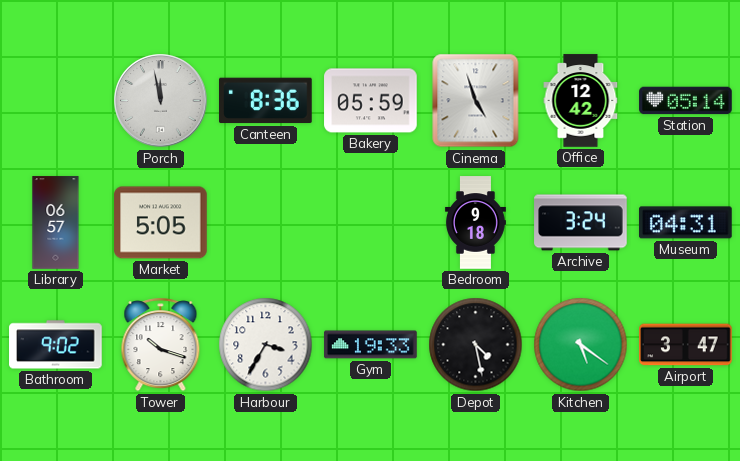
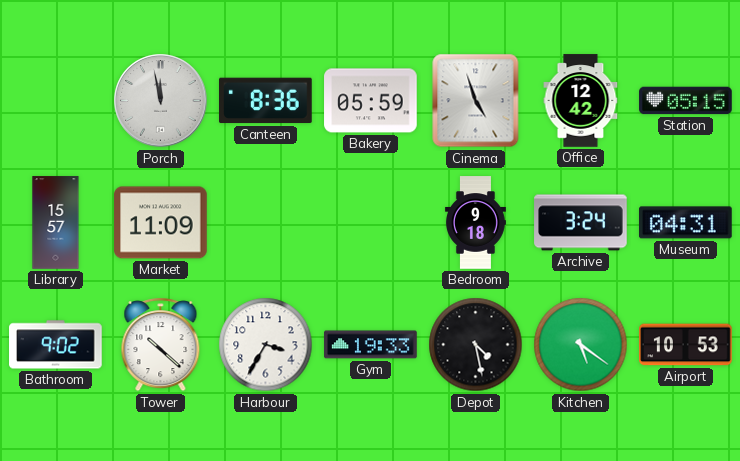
Station: 05:14 -> 05:15
Library: 06:57 -> 15:57
Market: 5:05 -> 11:09
Tower: 10:18 -> 10:22
Airport: 3:47 -> 10:53
